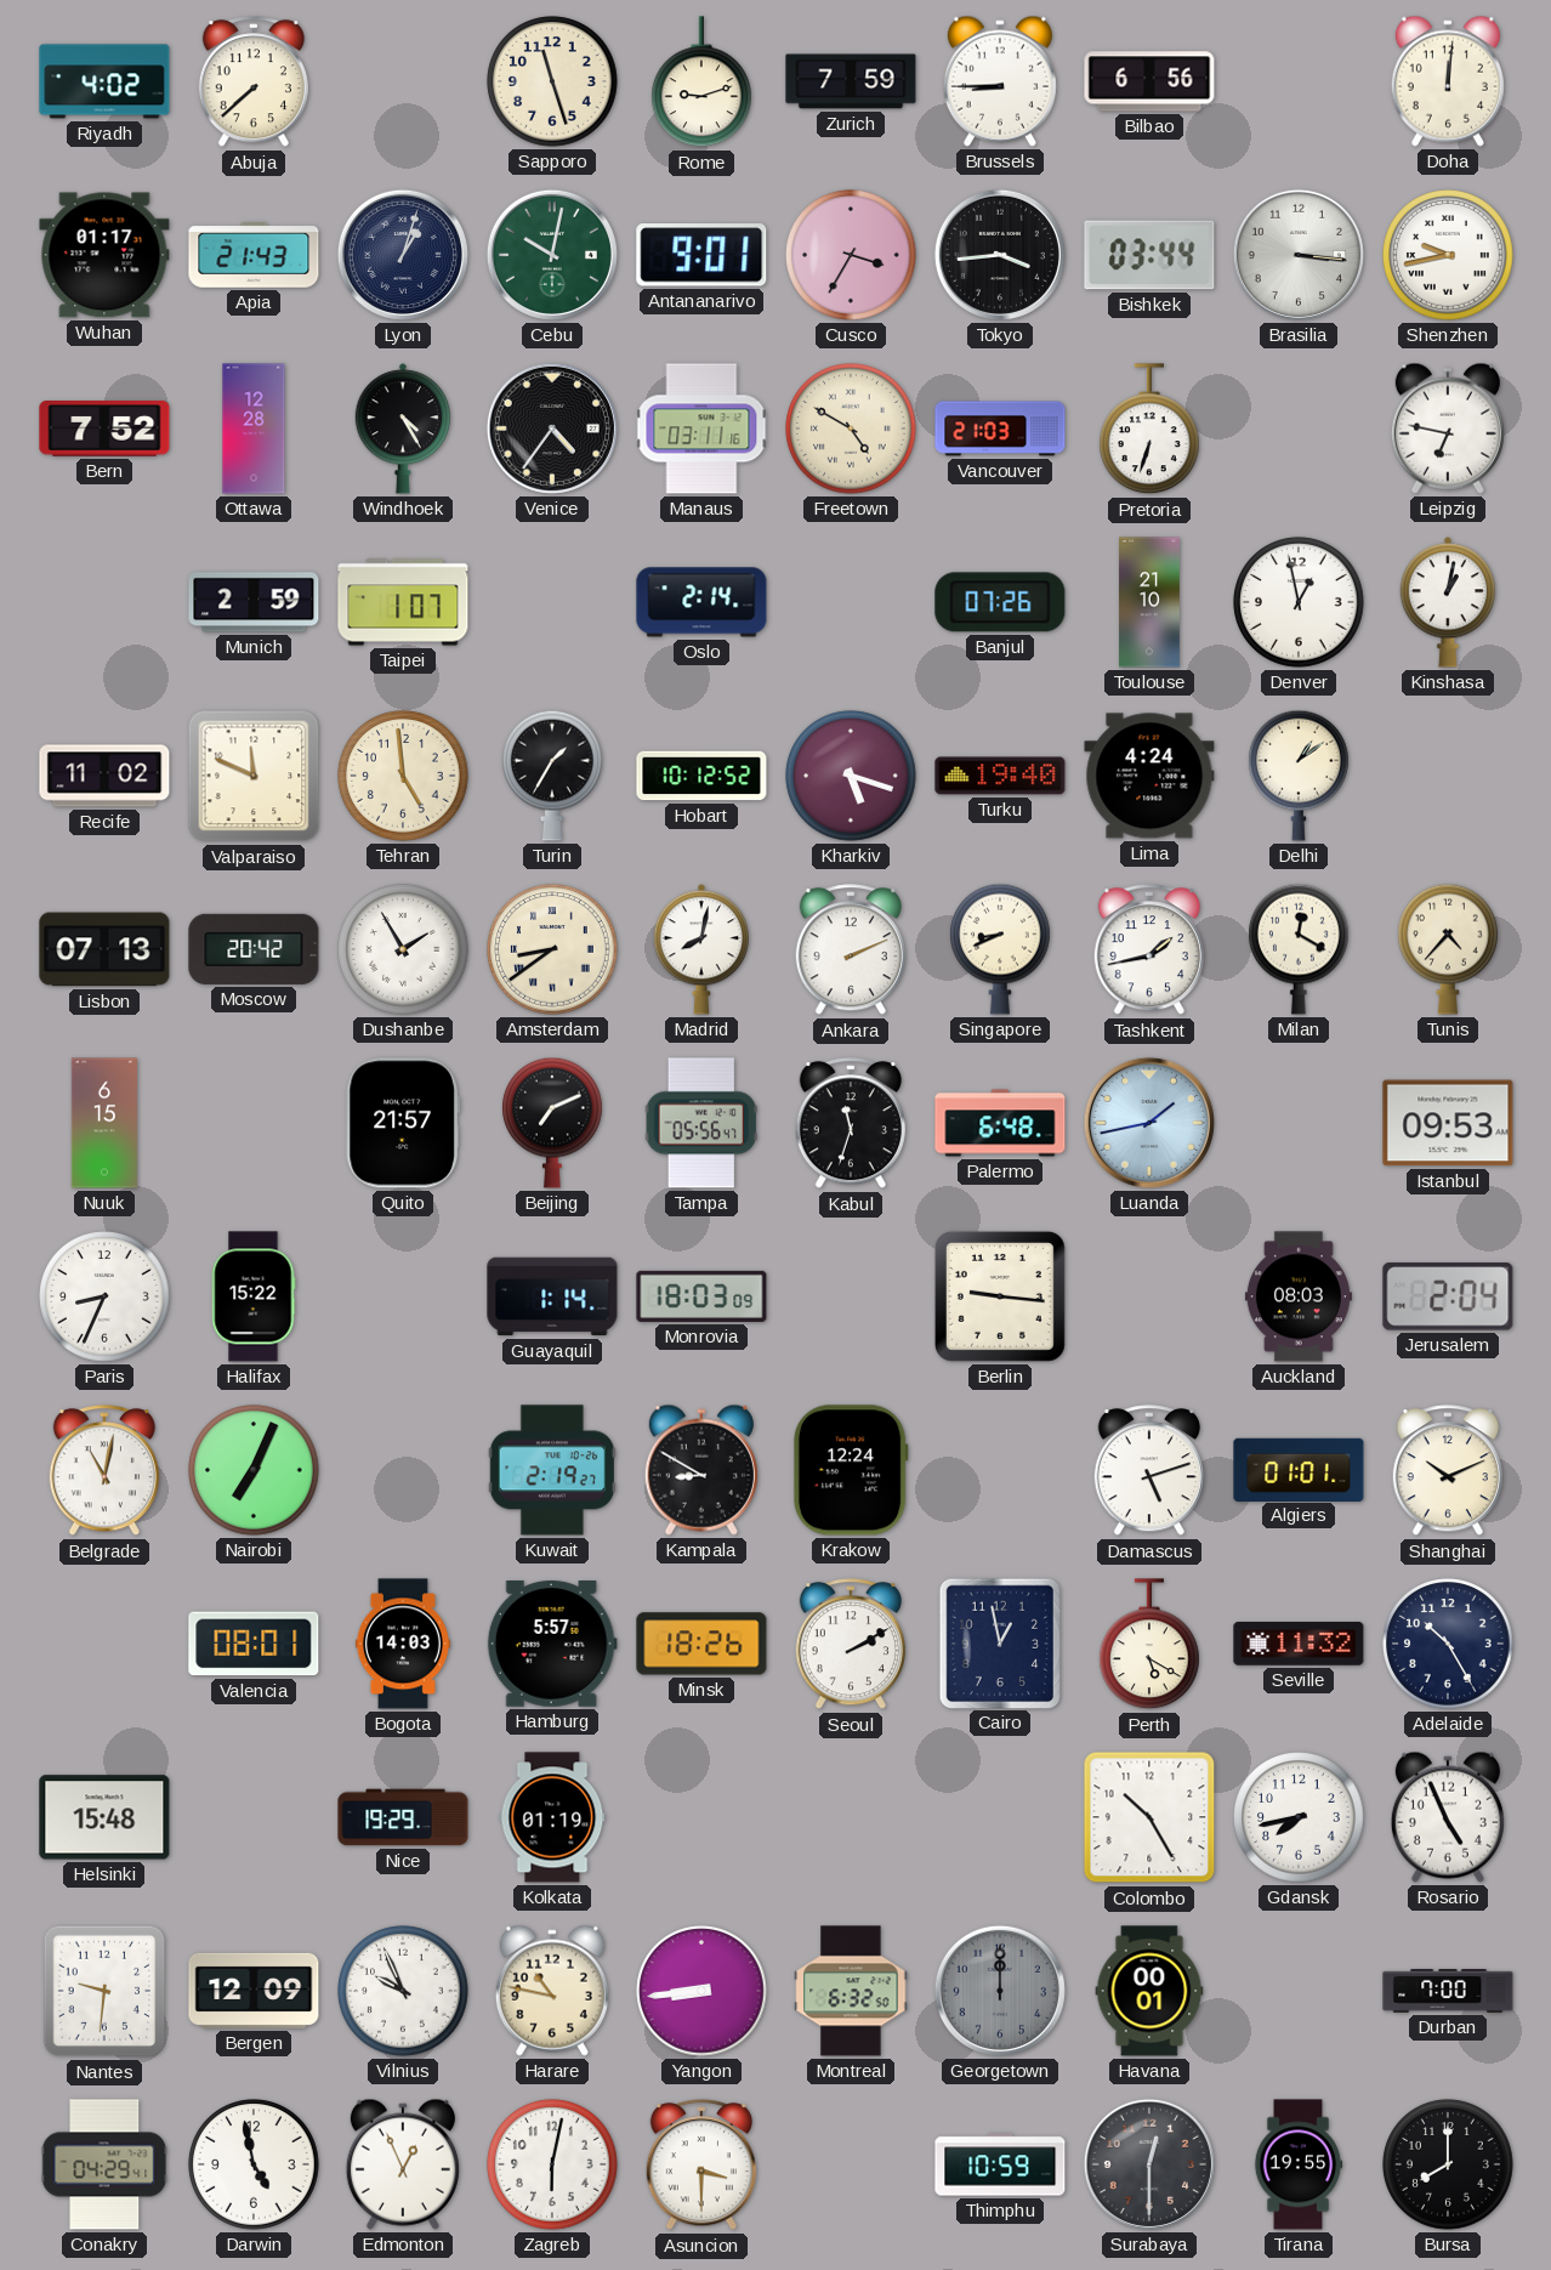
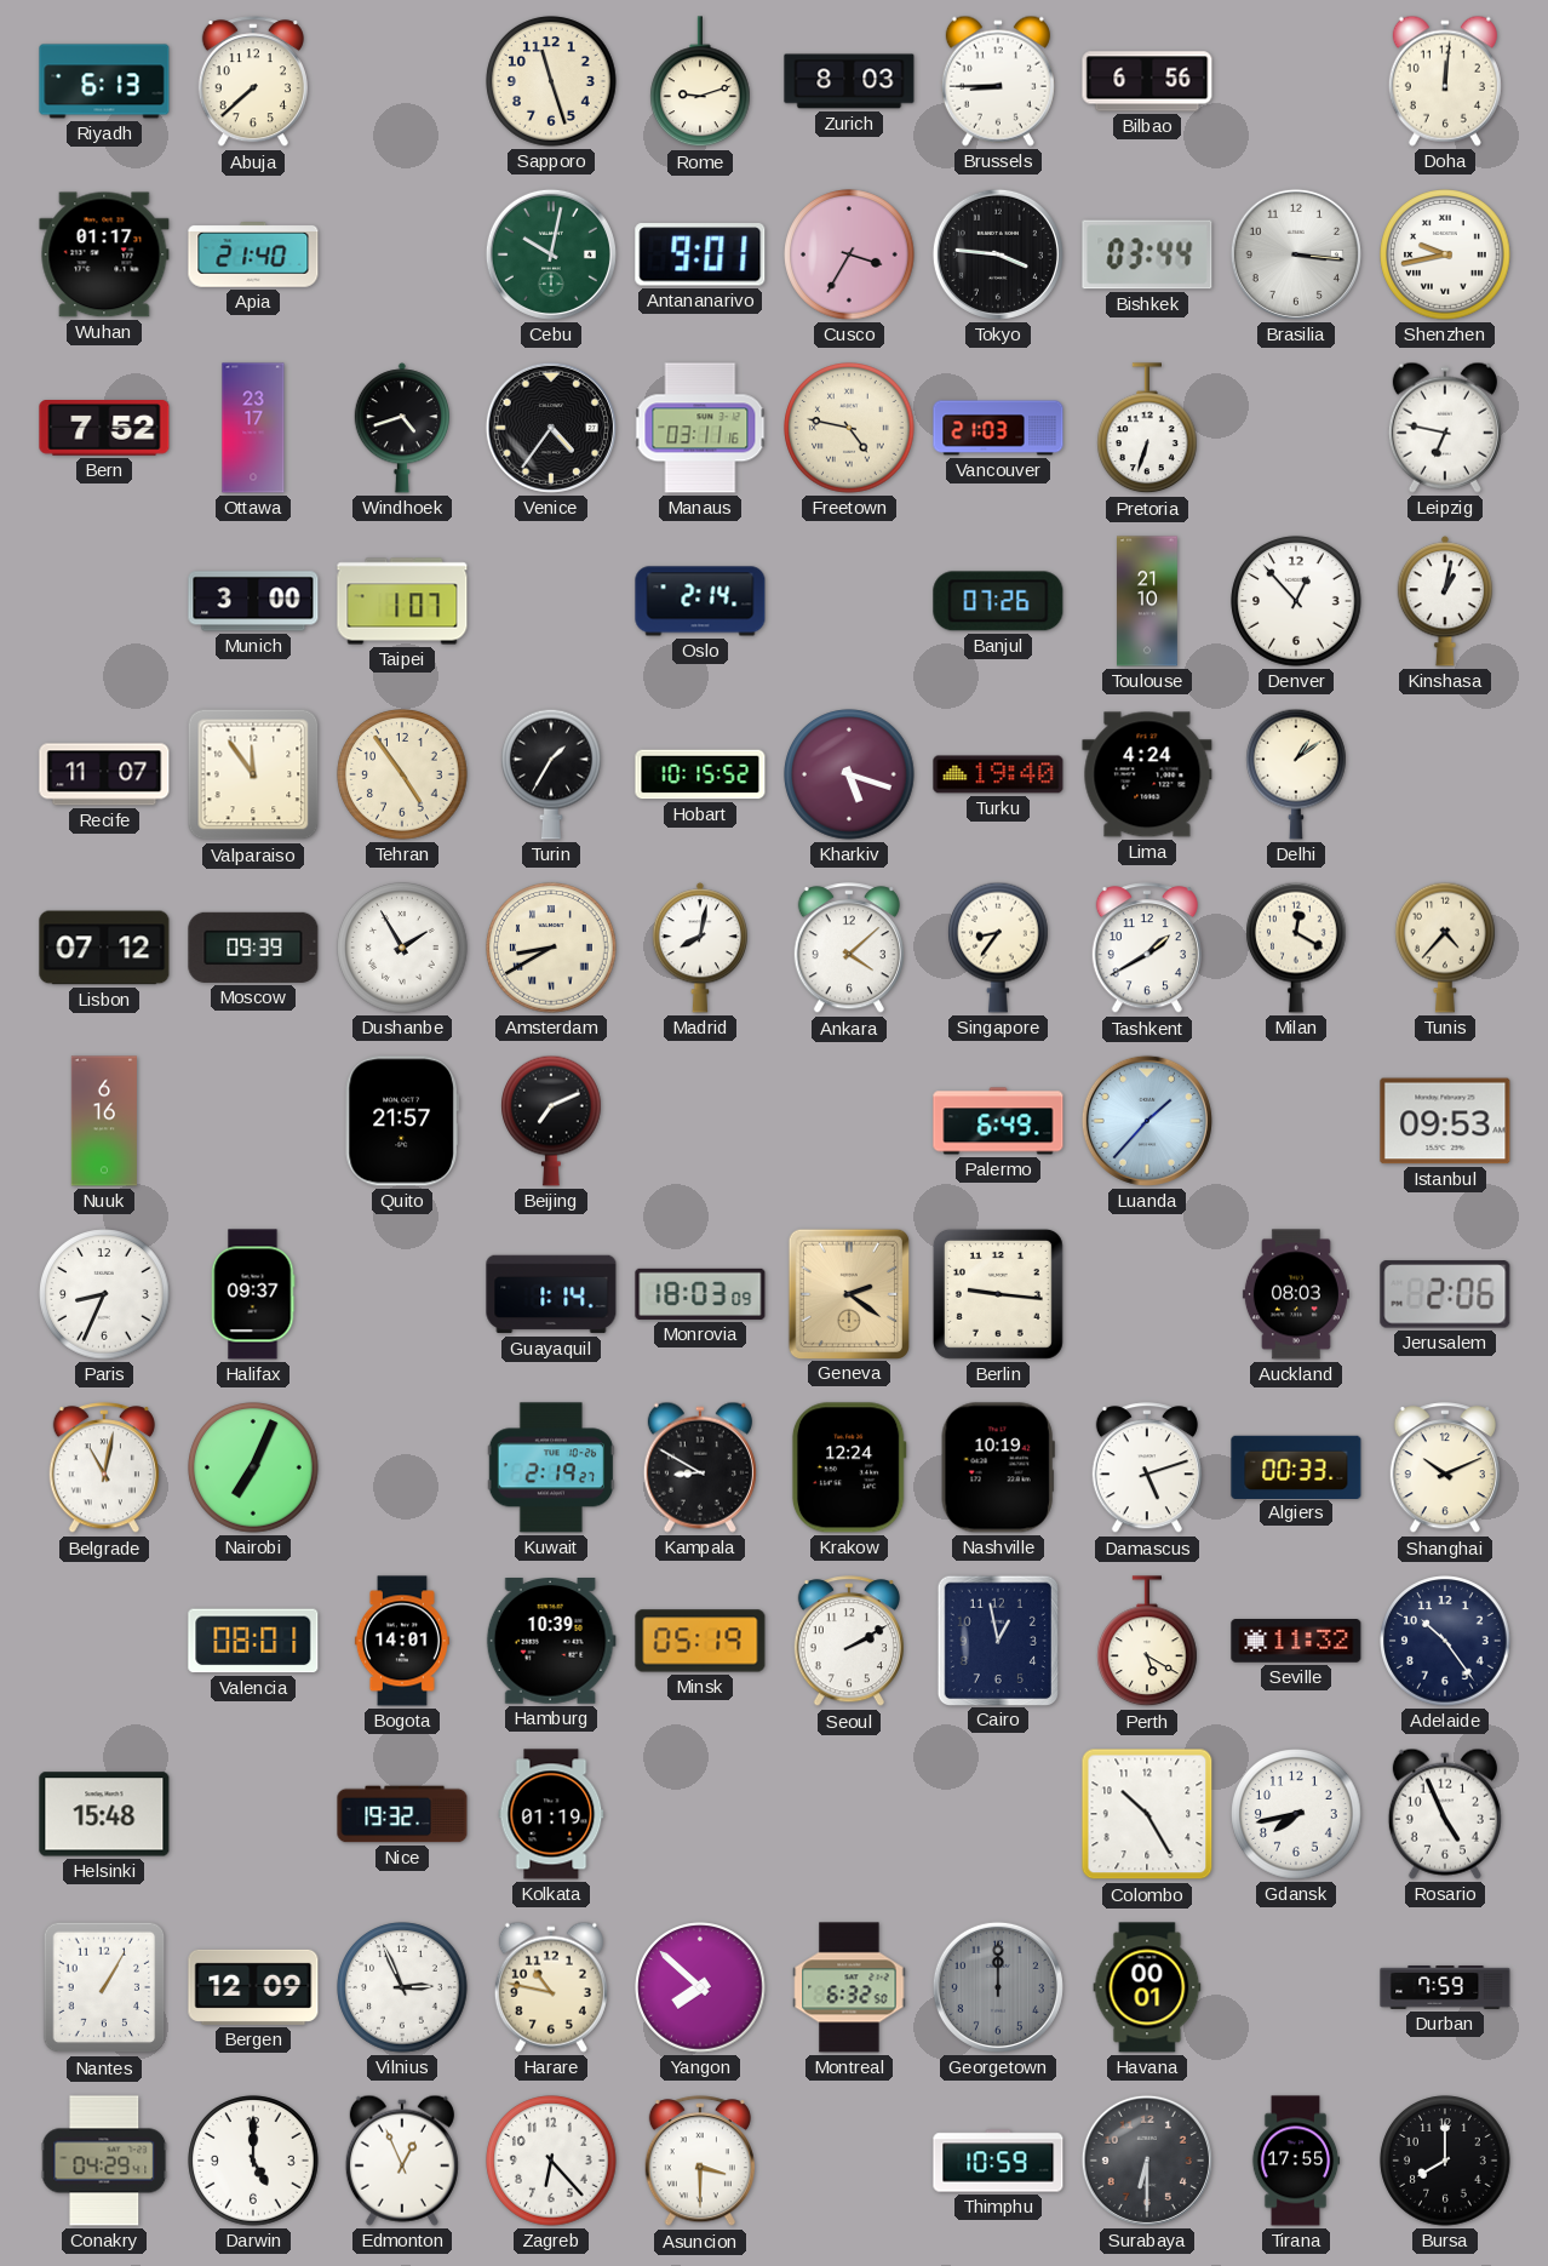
Riyadh: 4:02 -> 6:13
Zurich: 7:59 -> 8:03
Apia: 21:43 -> 21:40
Lyon: 1:03 -> none
Tokyo: 3:44 -> 3:46
Ottawa: 12:28 -> 23:17
Windhoek: 4:25 -> 4:42
Freetown: 4:50 -> 4:47
Munich: 2:59 -> 3:00
Denver: 12:58 -> 12:53
Recife: 11:02 -> 11:07
Valparaiso: 11:49 -> 11:54
Tehran: 4:59 -> 4:54
Hobart: 10:12 -> 10:15
Lisbon: 07:13 -> 07:12
Moscow: 20:42 -> 09:39
Amsterdam: 8:39 -> 8:40
Ankara: 2:11 -> 4:08
Singapore: 8:41 -> 8:36
Tashkent: 1:43 -> 1:40
Nuuk: 6:15 -> 6:16
Tampa: 05:56 -> none
Kabul: 11:33 -> none
Palermo: 6:48 -> 6:49
Luanda: 1:43 -> 1:37
Halifax: 15:22 -> 09:37
Geneva: none -> 2:21
Jerusalem: 2:04 -> 2:06
Nashville: none -> 10:19
Algiers: 01:01 -> 00:33
Bogota: 14:03 -> 14:01
Hamburg: 5:57 -> 10:39
Minsk: 18:26 -> 05:19
Adelaide: 10:25 -> 10:24
Nice: 19:29 -> 19:32
Nantes: 9:31 -> 1:05
Vilnius: 9:56 -> 2:56
Yangon: 8:44 -> 7:52
Durban: 7:00 -> 7:59
Darwin: 4:58 -> 5:00
Zagreb: 6:02 -> 6:23
Surabaya: 12:30 -> 6:30
Tirana: 19:55 -> 17:55
